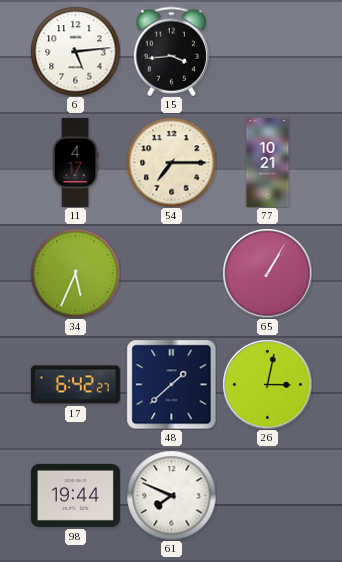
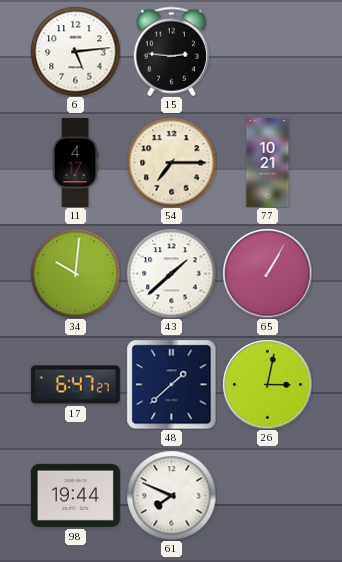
15: 3:44 -> 2:46
34: 5:34 -> 10:01
43: none -> 1:38
17: 6:42 -> 6:47
